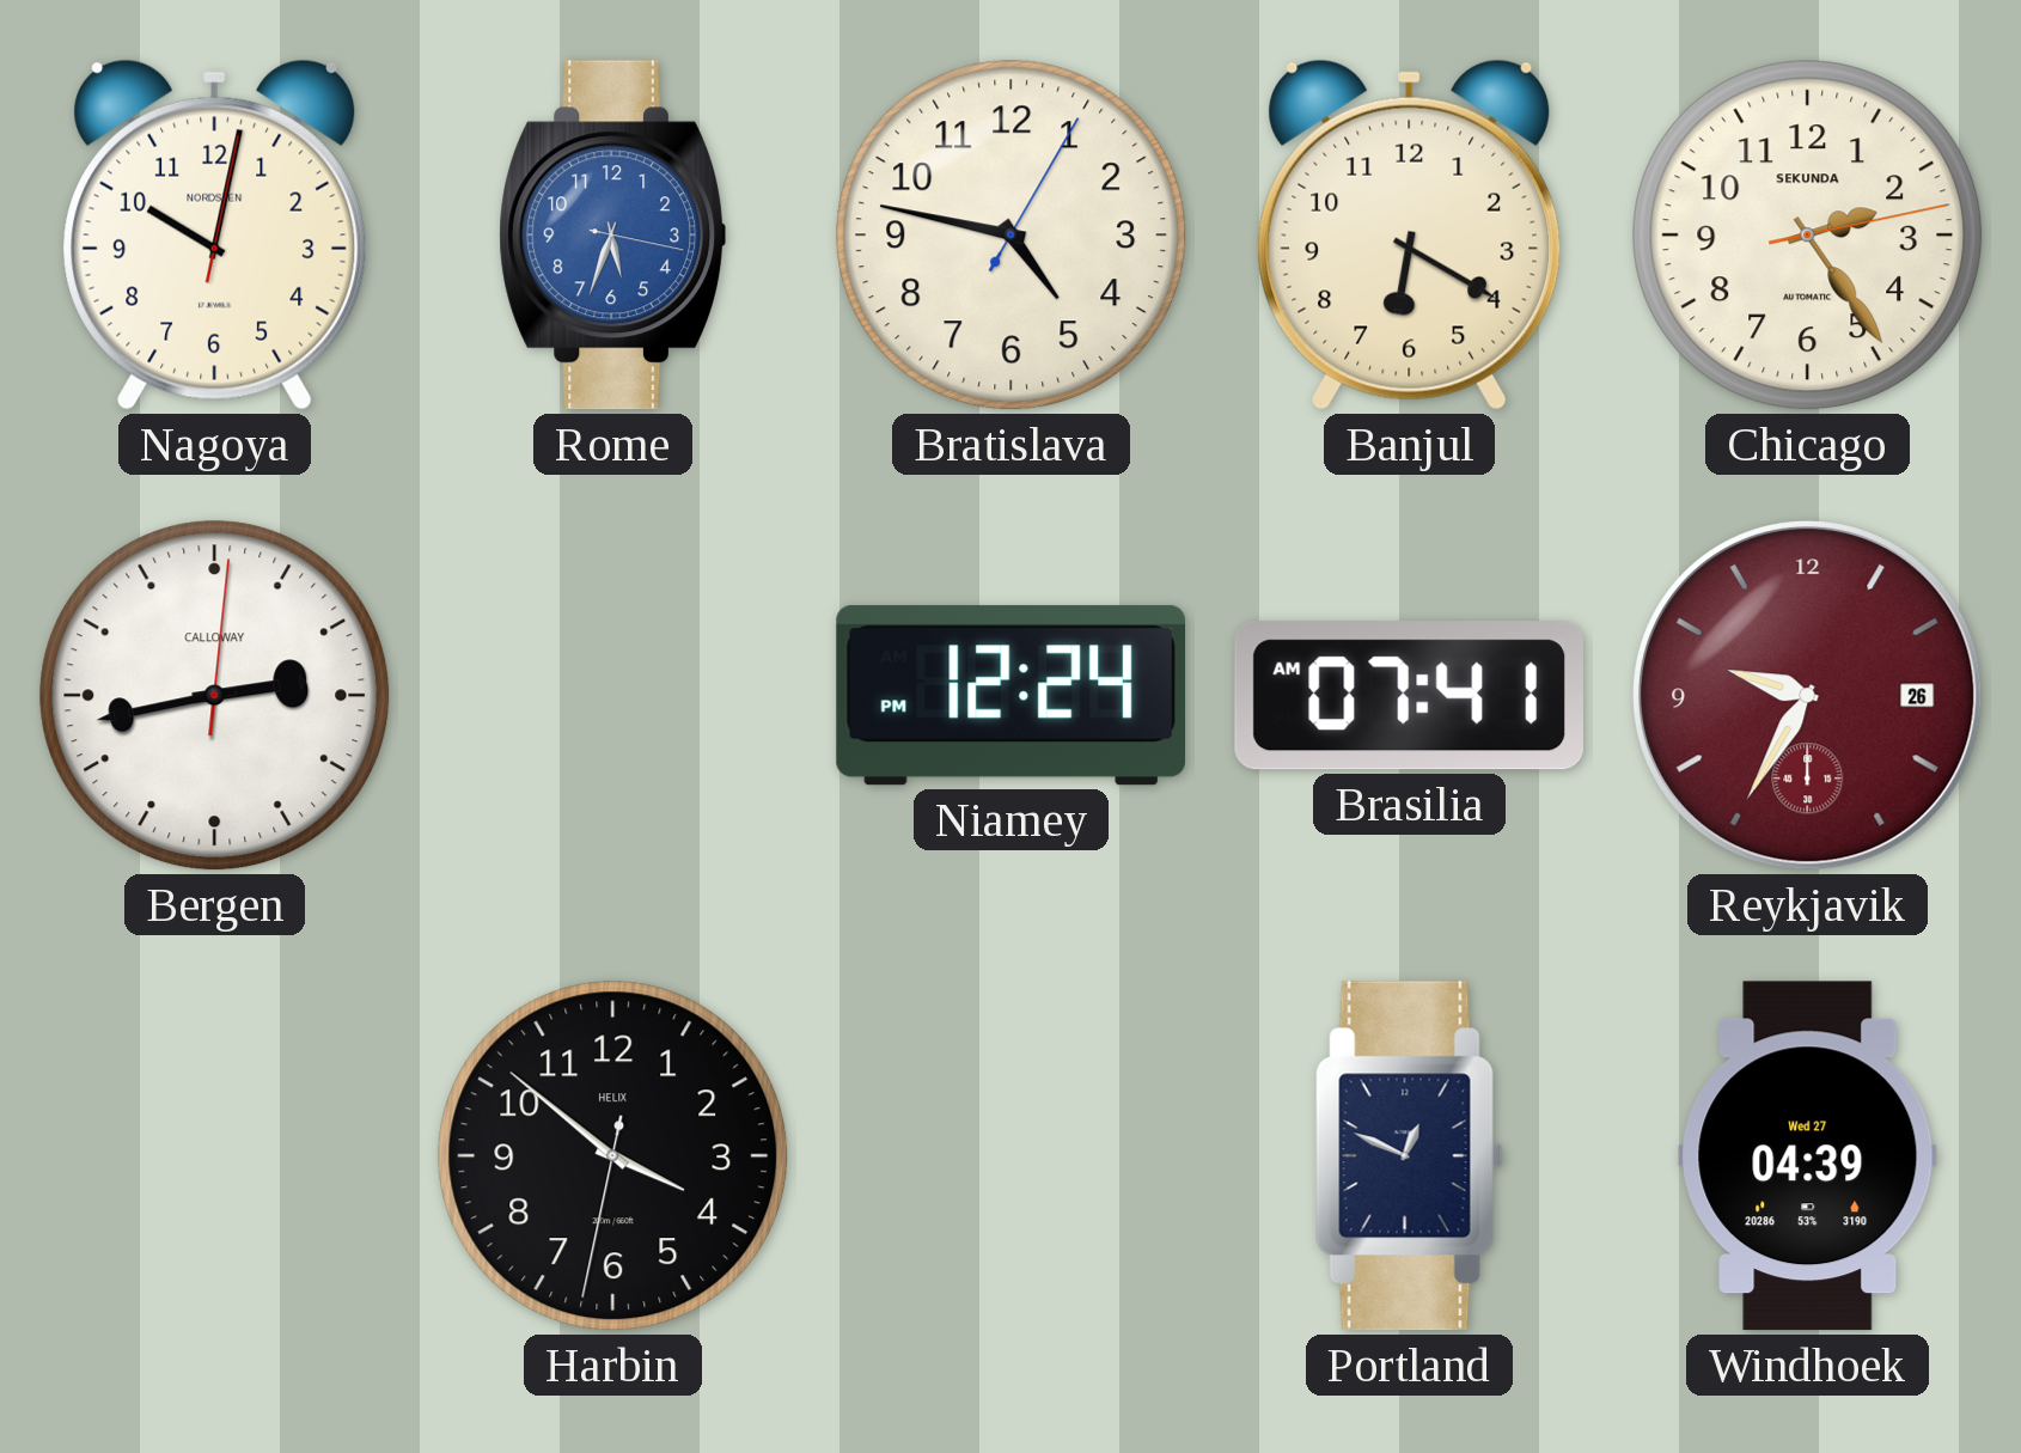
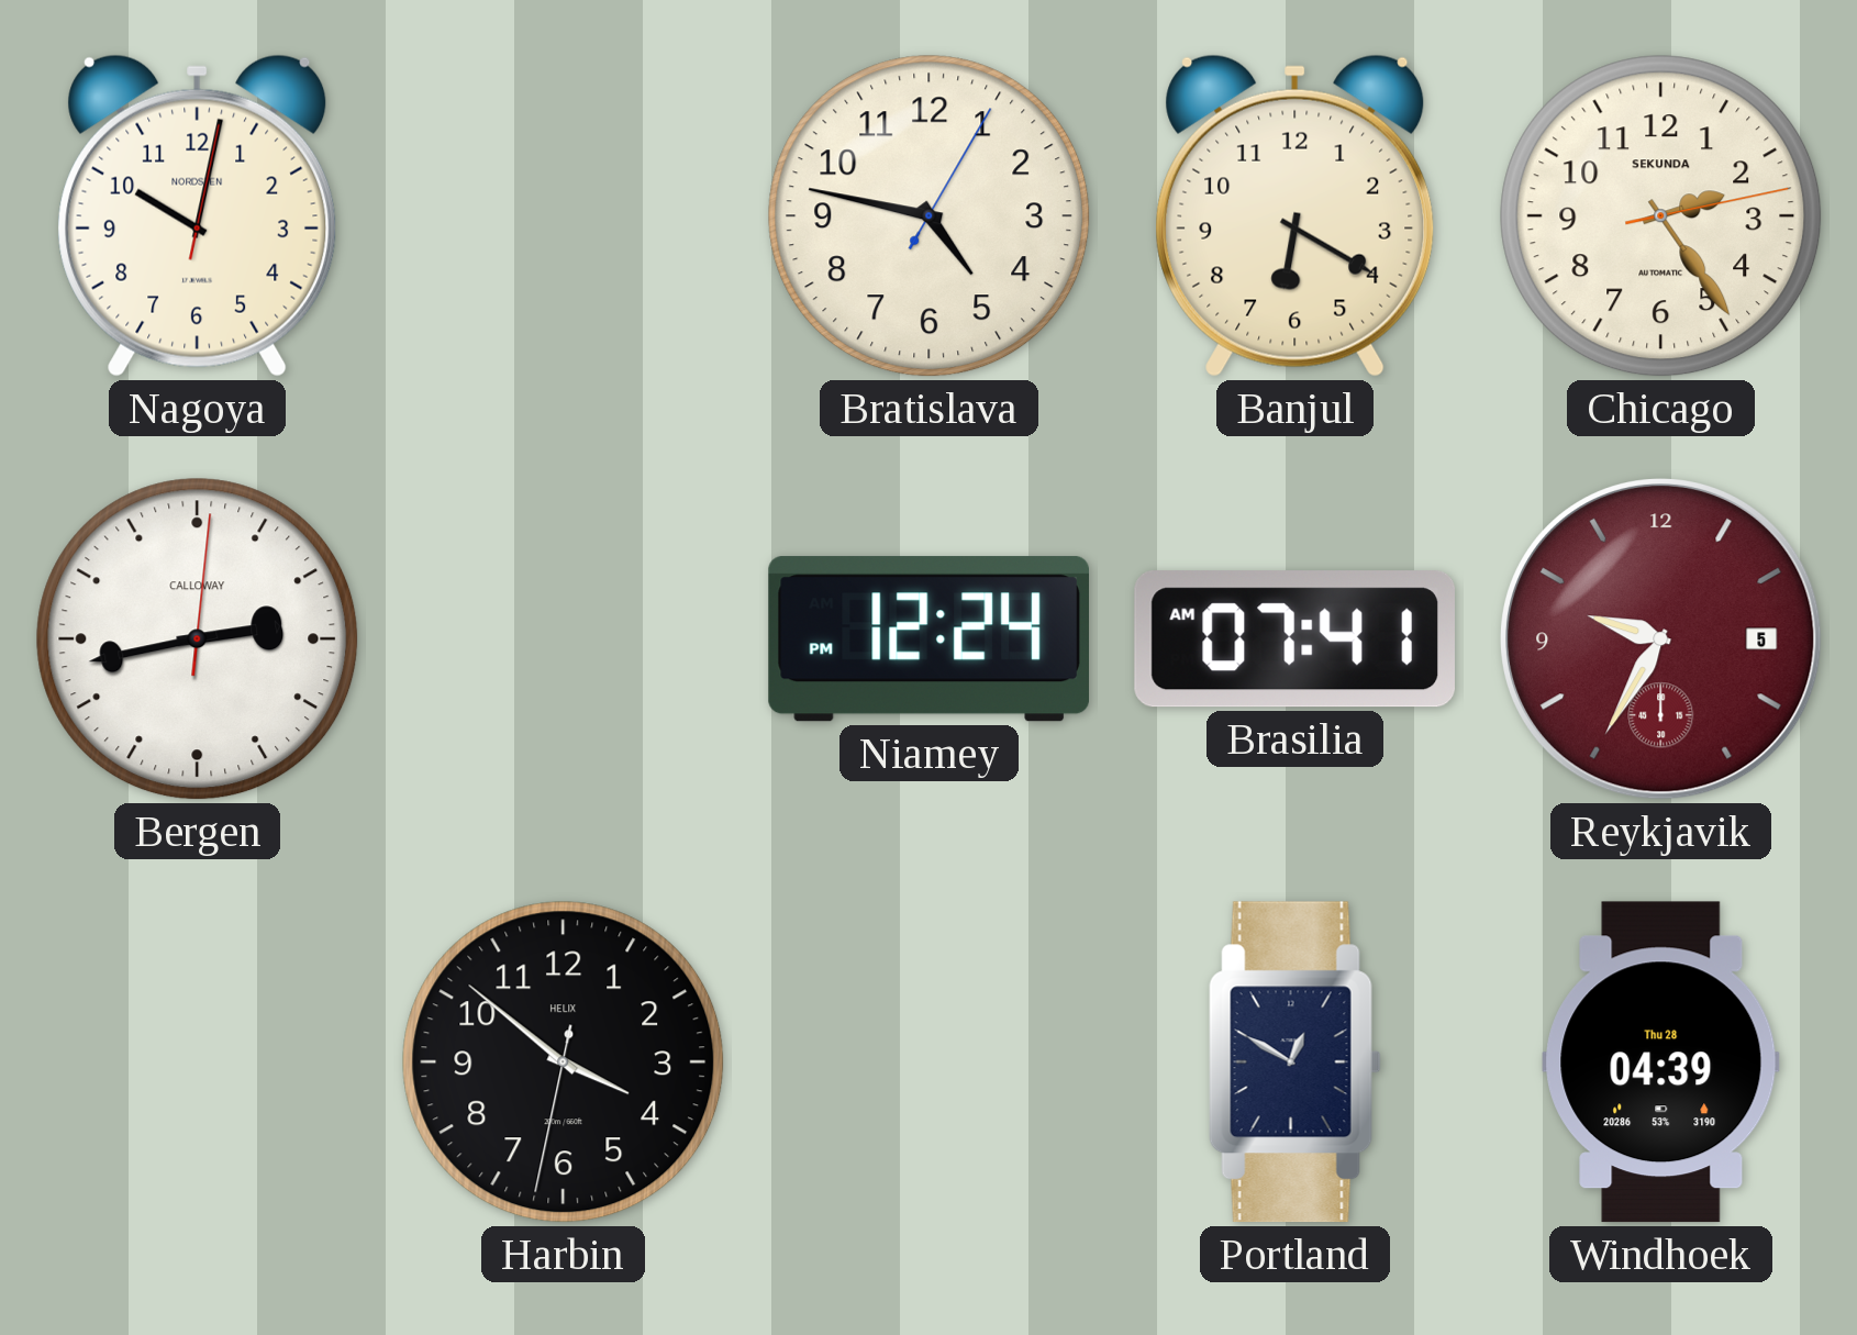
Rome: 5:33 -> none
Reykjavik date: 26 -> 5
Portland: 12:49 -> 12:50
Windhoek date: Wed 27 -> Thu 28
